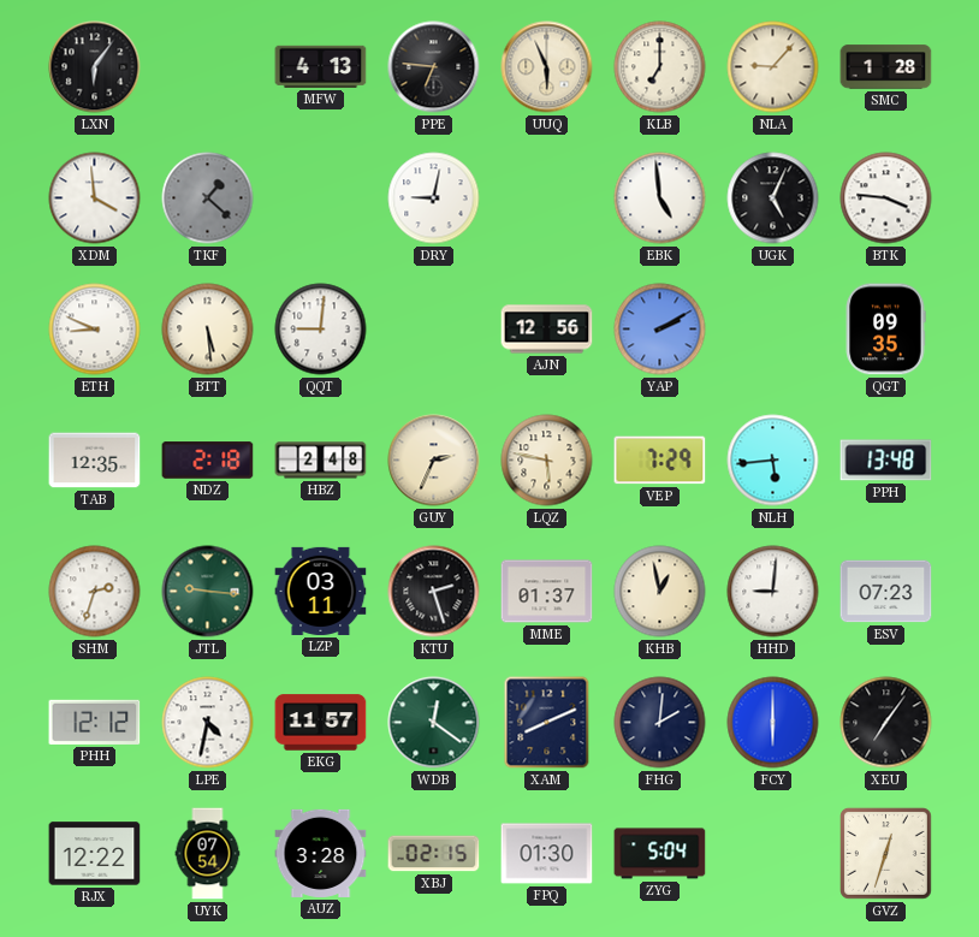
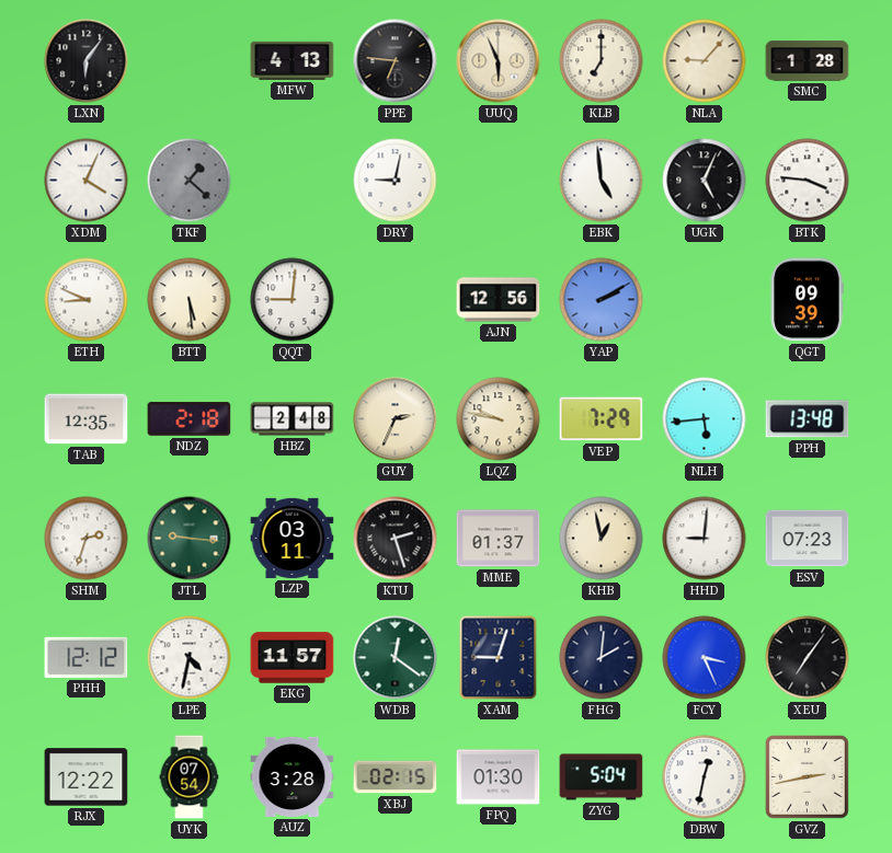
XDM: 3:59 -> 4:04
QGT: 09:35 -> 09:39
LQZ: 5:47 -> 9:47
XAM: 8:11 -> 9:03
FCY: 6:00 -> 3:26
DBW: none -> 12:32
GVZ: 12:33 -> 2:43
